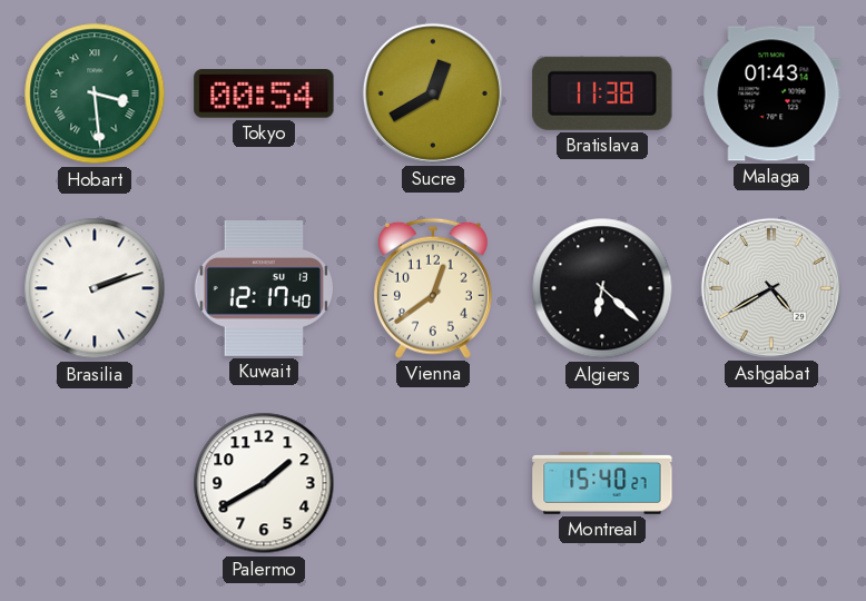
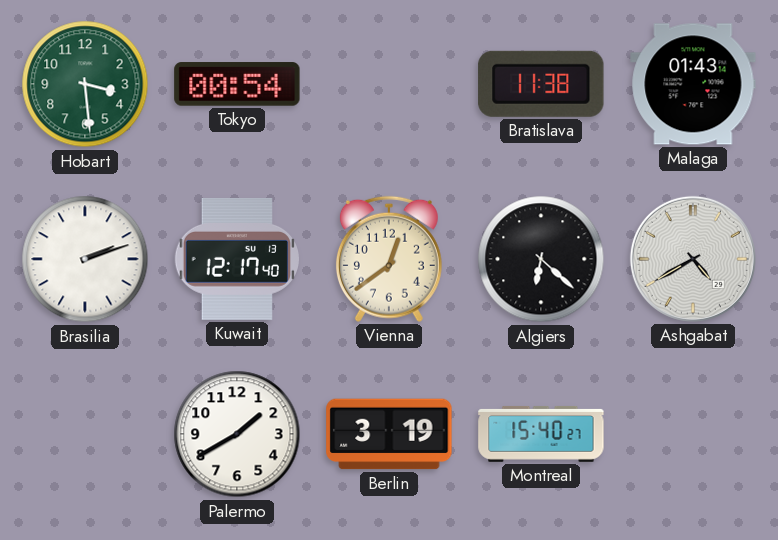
Hobart numerals: Roman -> Arabic
Sucre: 12:40 -> none
Berlin: none -> 3:19
